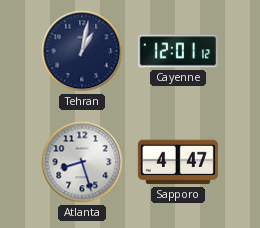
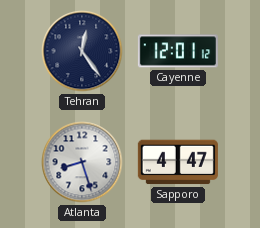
Tehran: 1:02 -> 12:24
